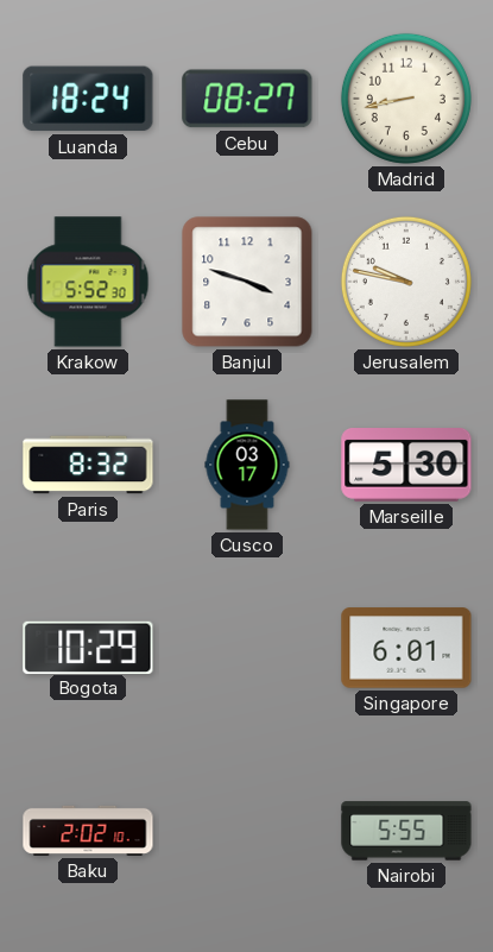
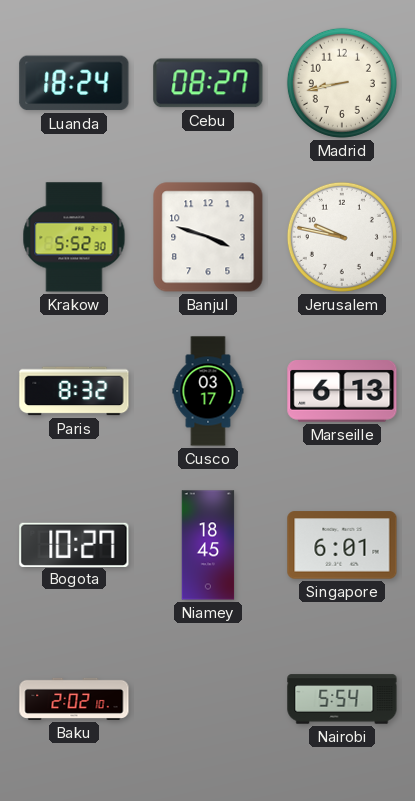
Marseille: 5:30 -> 6:13
Bogota: 10:29 -> 10:27
Niamey: none -> 18:45
Nairobi: 5:55 -> 5:54
